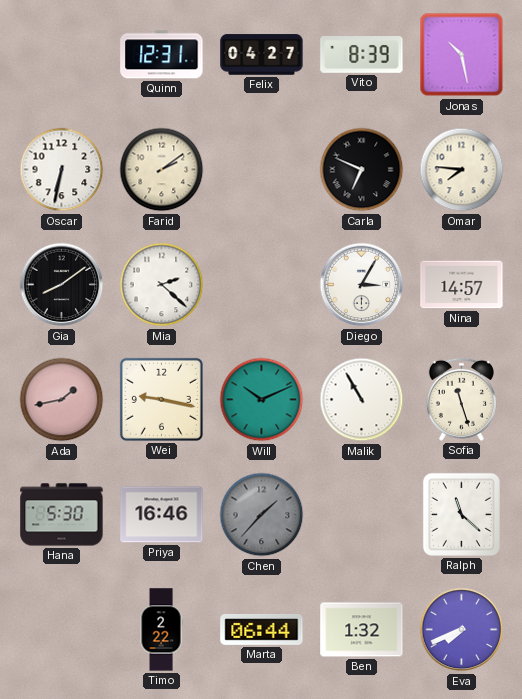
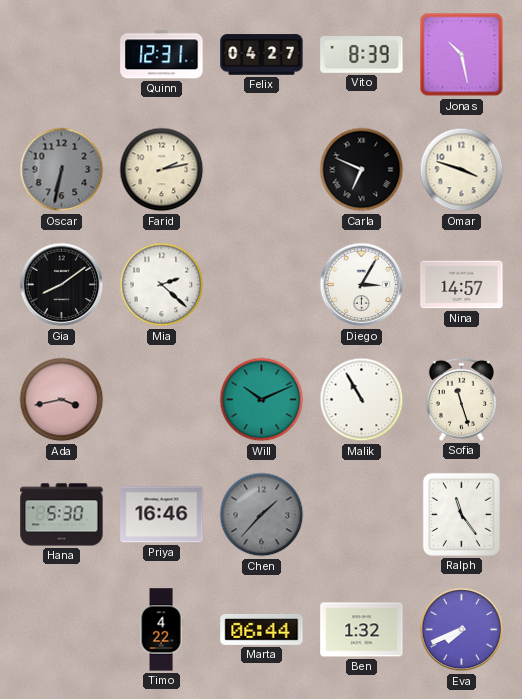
Oscar dial: white -> grey
Farid: 2:09 -> 2:13
Omar: 7:46 -> 3:48
Ada: 1:43 -> 3:43
Wei: 9:17 -> none
Ralph: 11:22 -> 11:24
Timo: 2:22 -> 4:22
